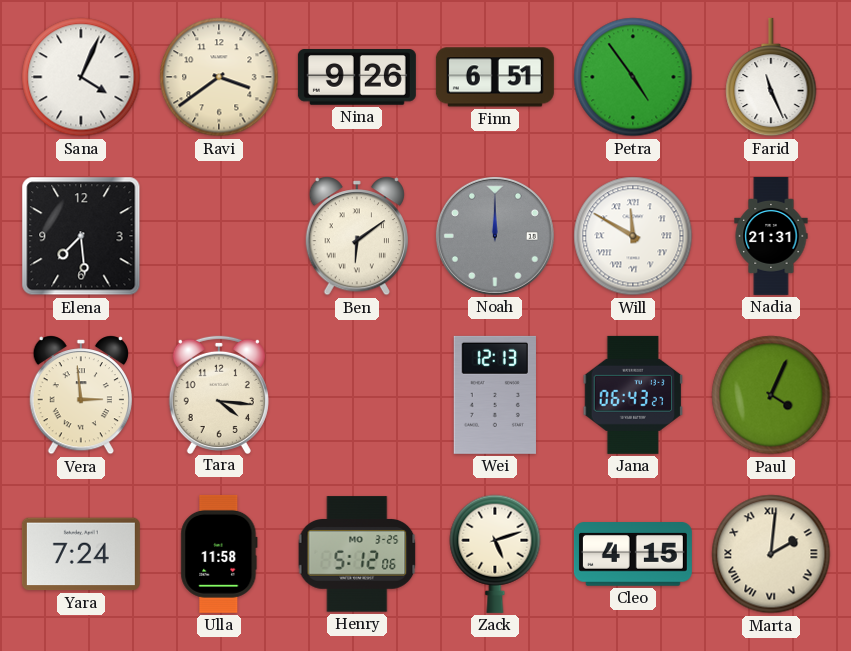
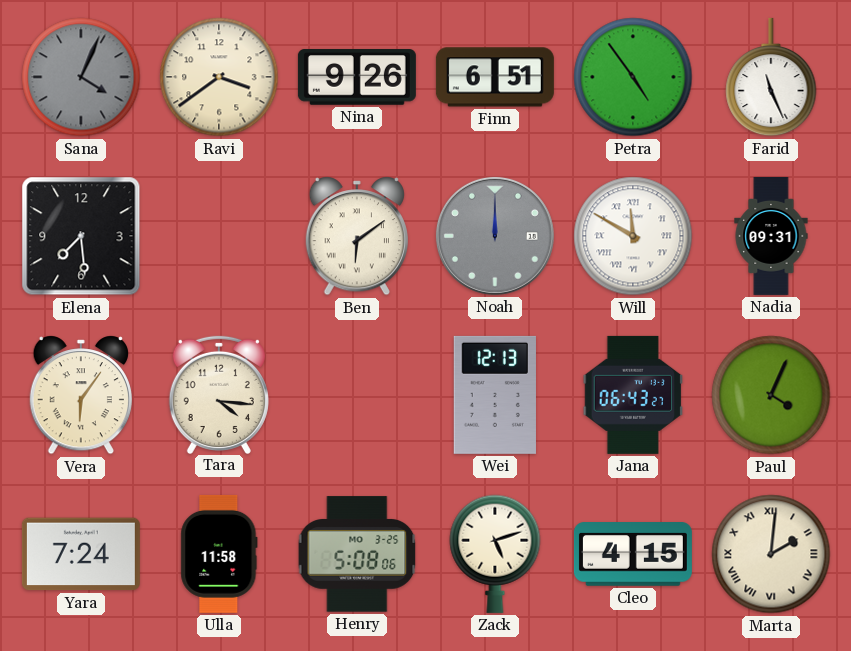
Sana dial: white -> grey
Nadia: 21:31 -> 09:31
Vera: 2:59 -> 6:06
Henry: 5:12 -> 5:08
